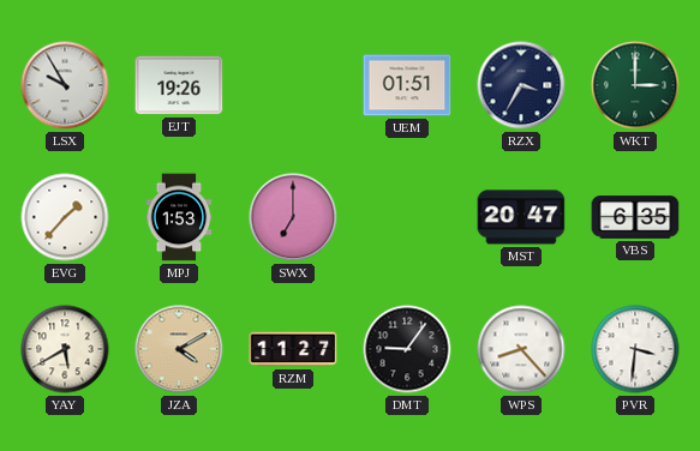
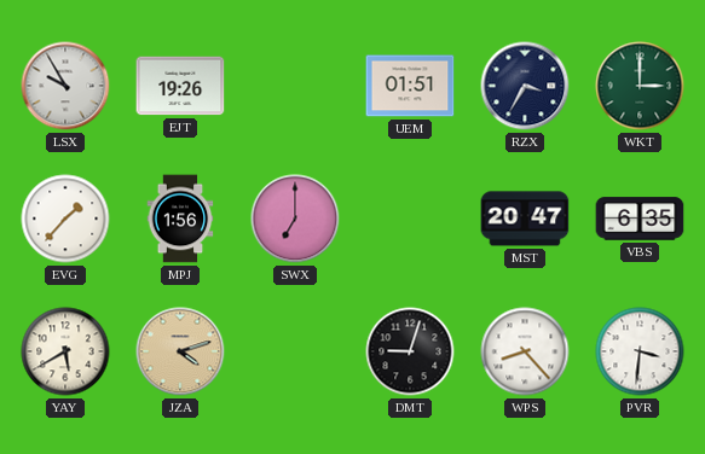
MPJ: 1:53 -> 1:56
JZA: 4:10 -> 4:12
RZM: 11:27 -> none
DMT: 9:06 -> 9:03
